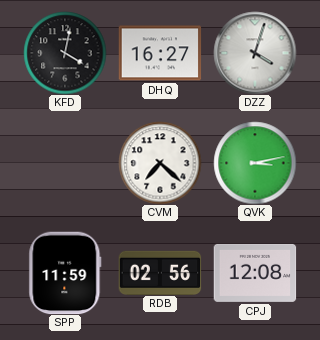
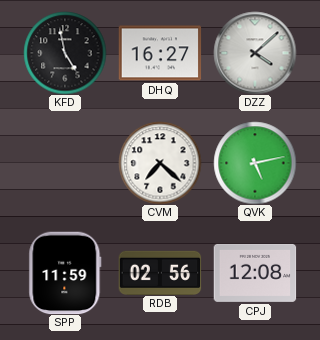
KFD: 4:02 -> 4:58
DZZ: 4:03 -> 4:08
QVK: 3:13 -> 5:13
